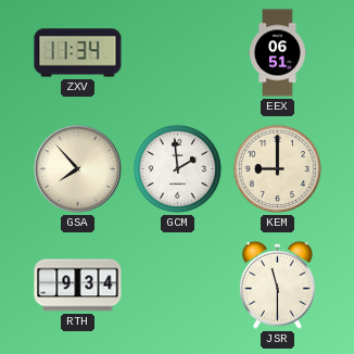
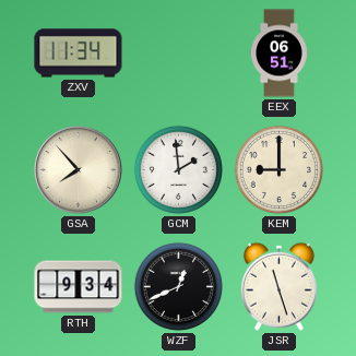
WZF: none -> 12:41
JSR: 11:30 -> 11:27
